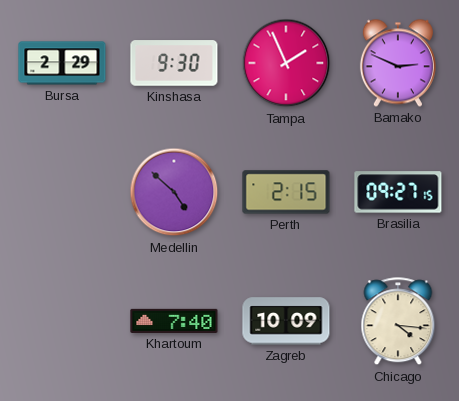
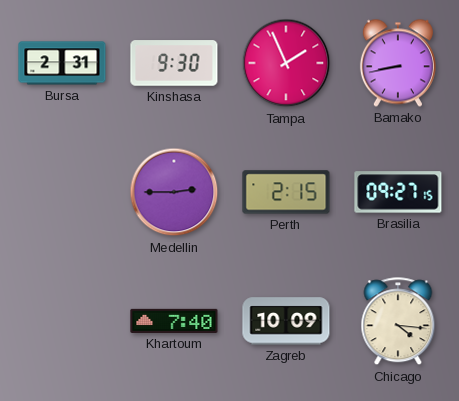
Bursa: 2:29 -> 2:31
Bamako: 2:49 -> 8:43
Medellin: 4:52 -> 2:45
